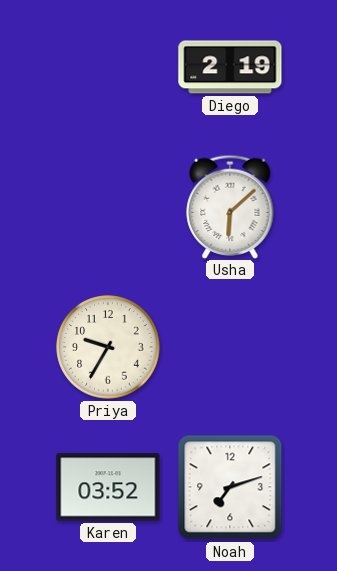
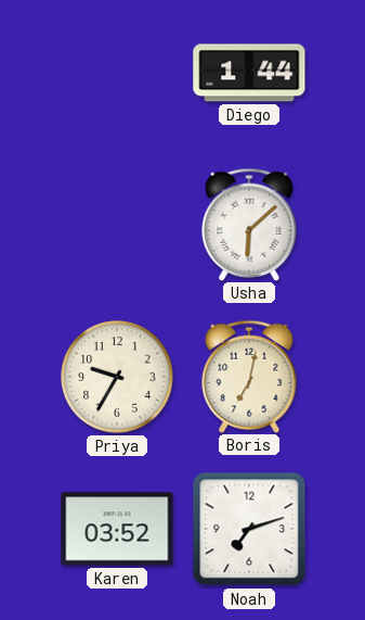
Diego: 2:19 -> 1:44
Boris: none -> 7:02
